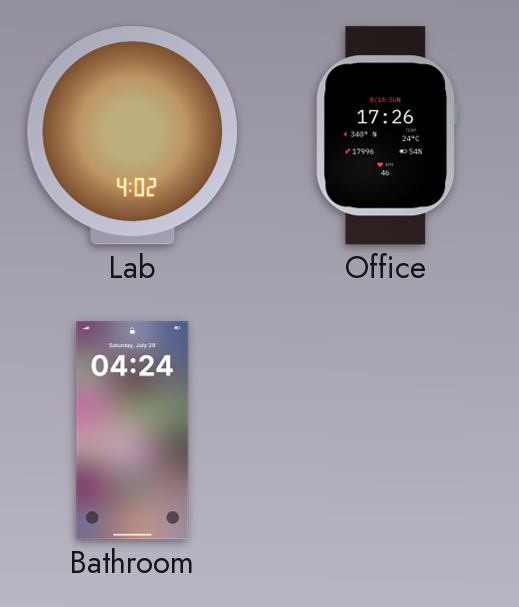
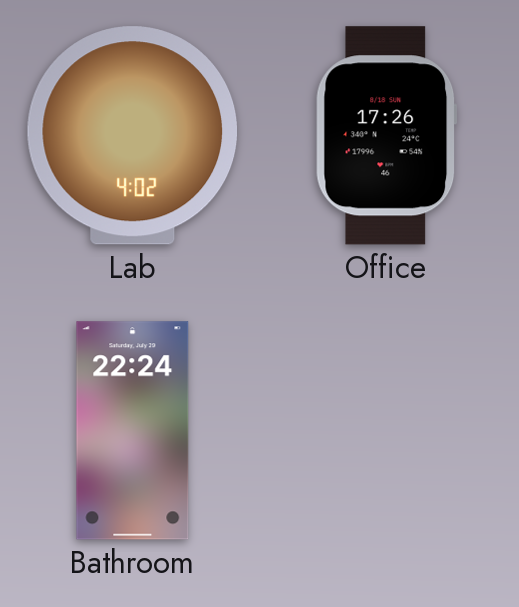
Bathroom: 04:24 -> 22:24
